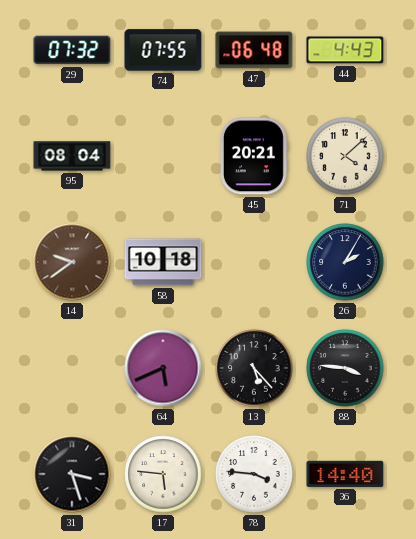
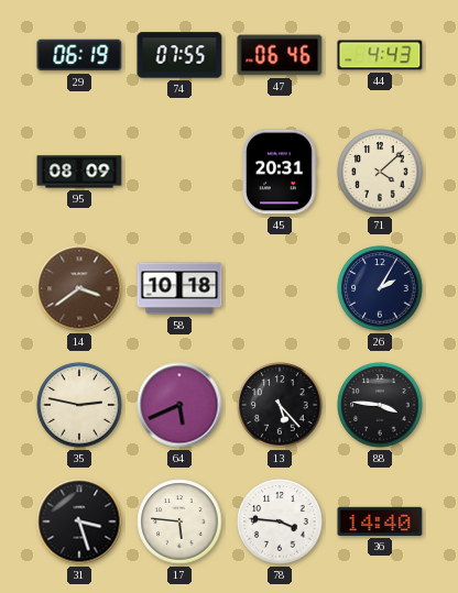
29: 07:32 -> 06:19
47: 06:48 -> 06:46
95: 08:04 -> 08:09
45: 20:21 -> 20:31
14: 9:39 -> 3:39
35: none -> 2:47
